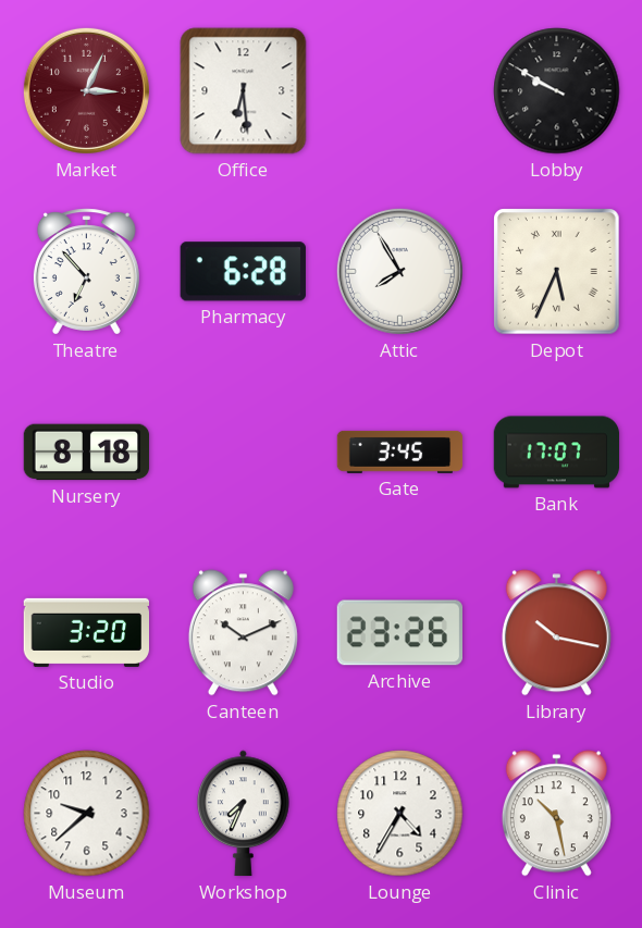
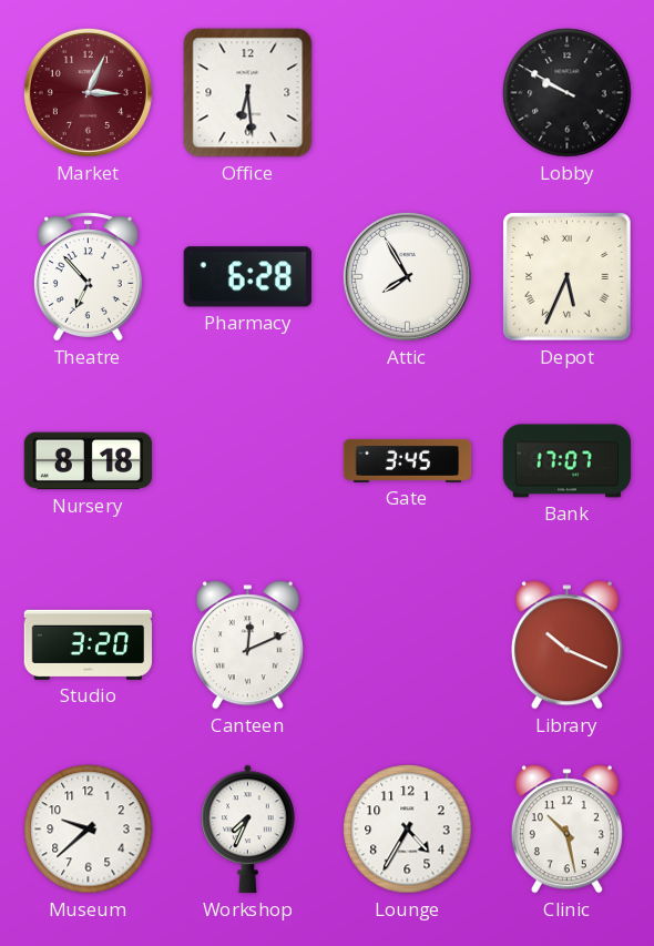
Canteen: 10:11 -> 12:11
Archive: 23:26 -> none
Library: 10:17 -> 10:19
